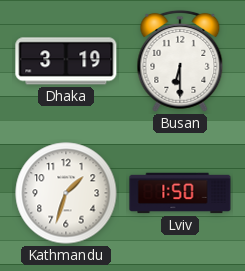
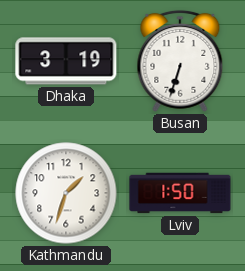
Busan: 6:30 -> 6:33
